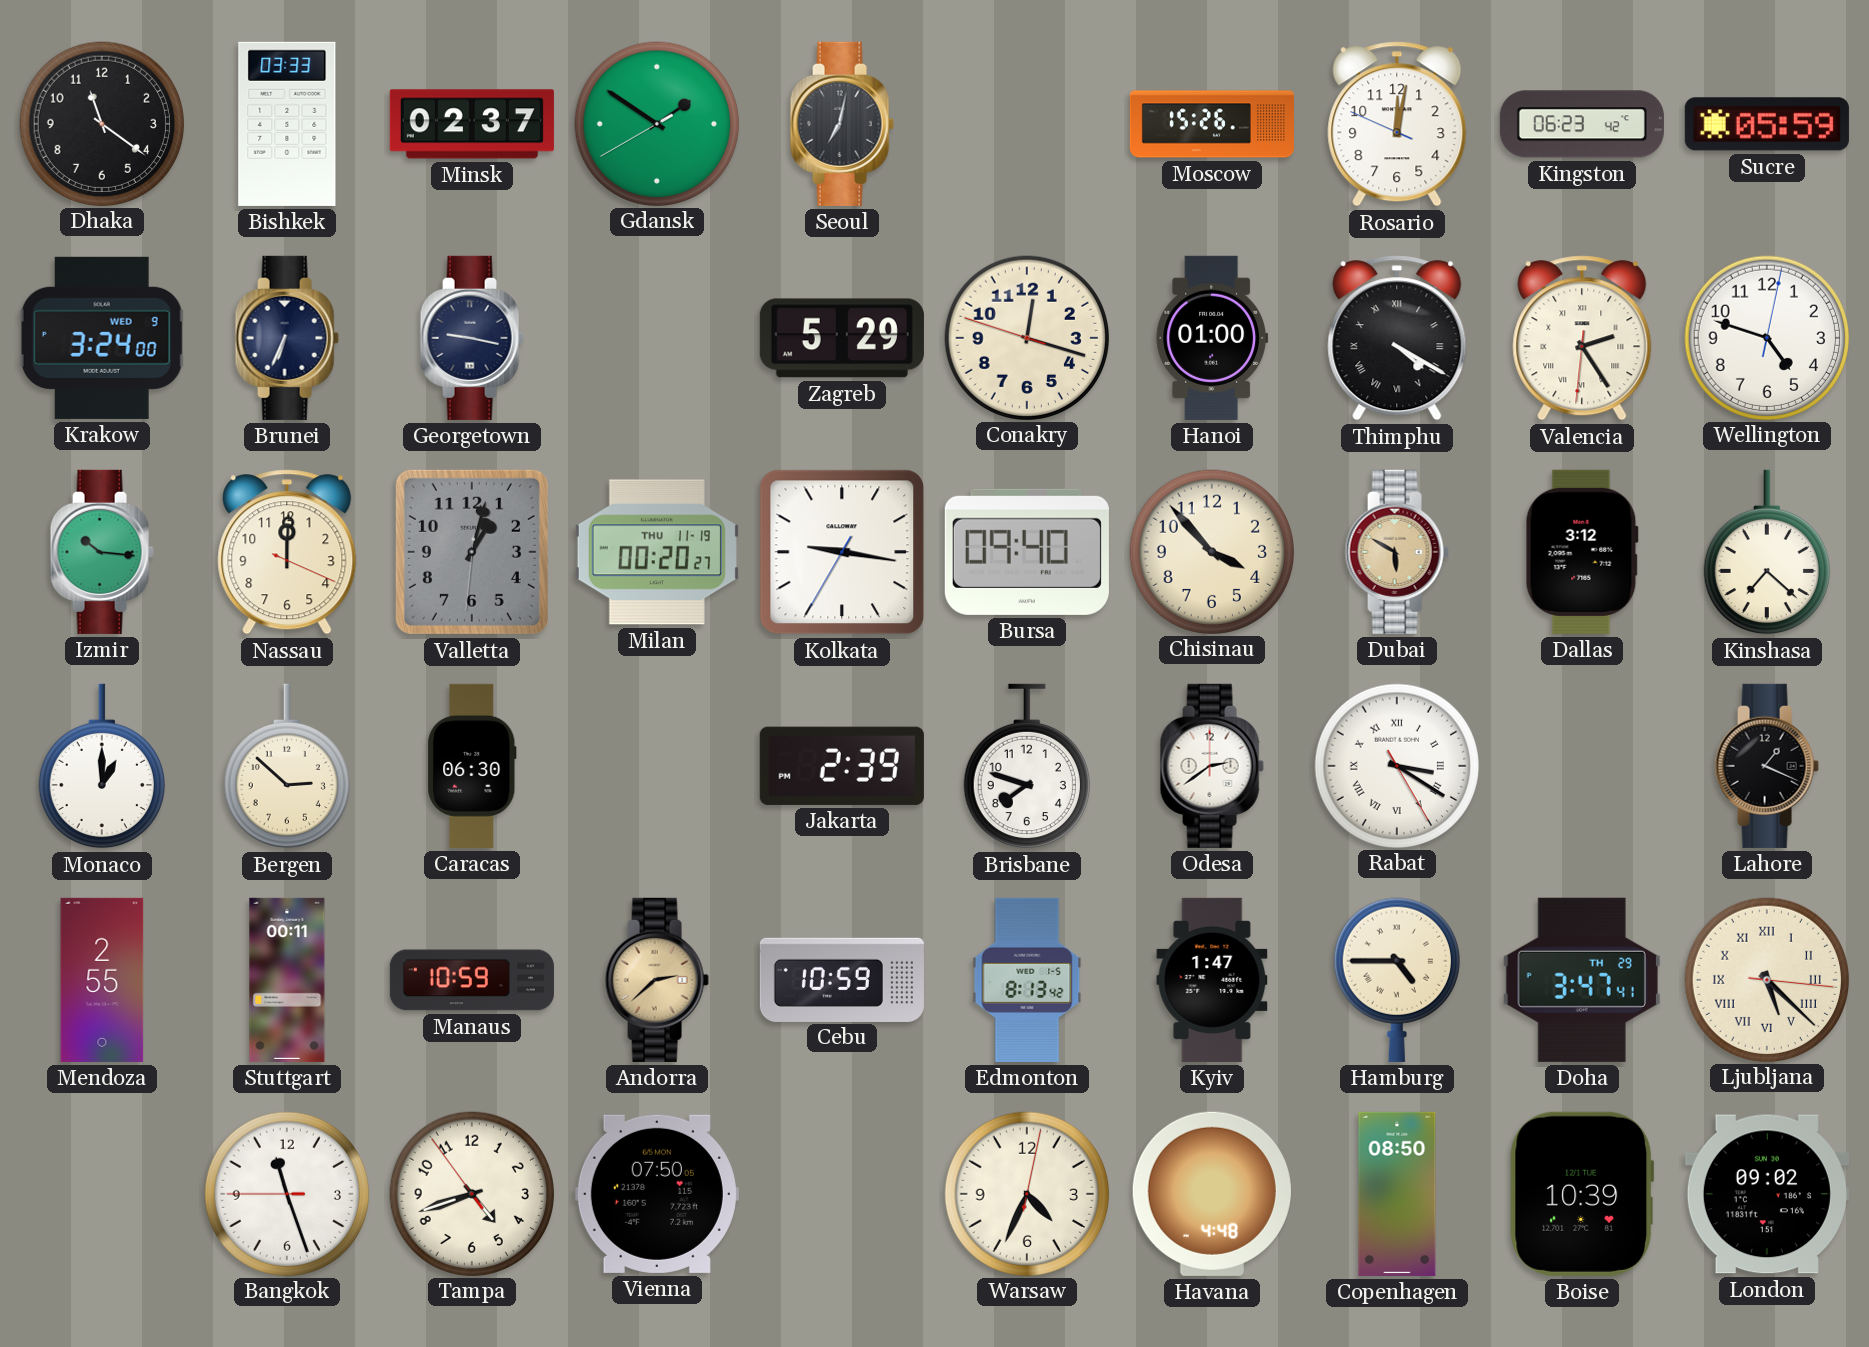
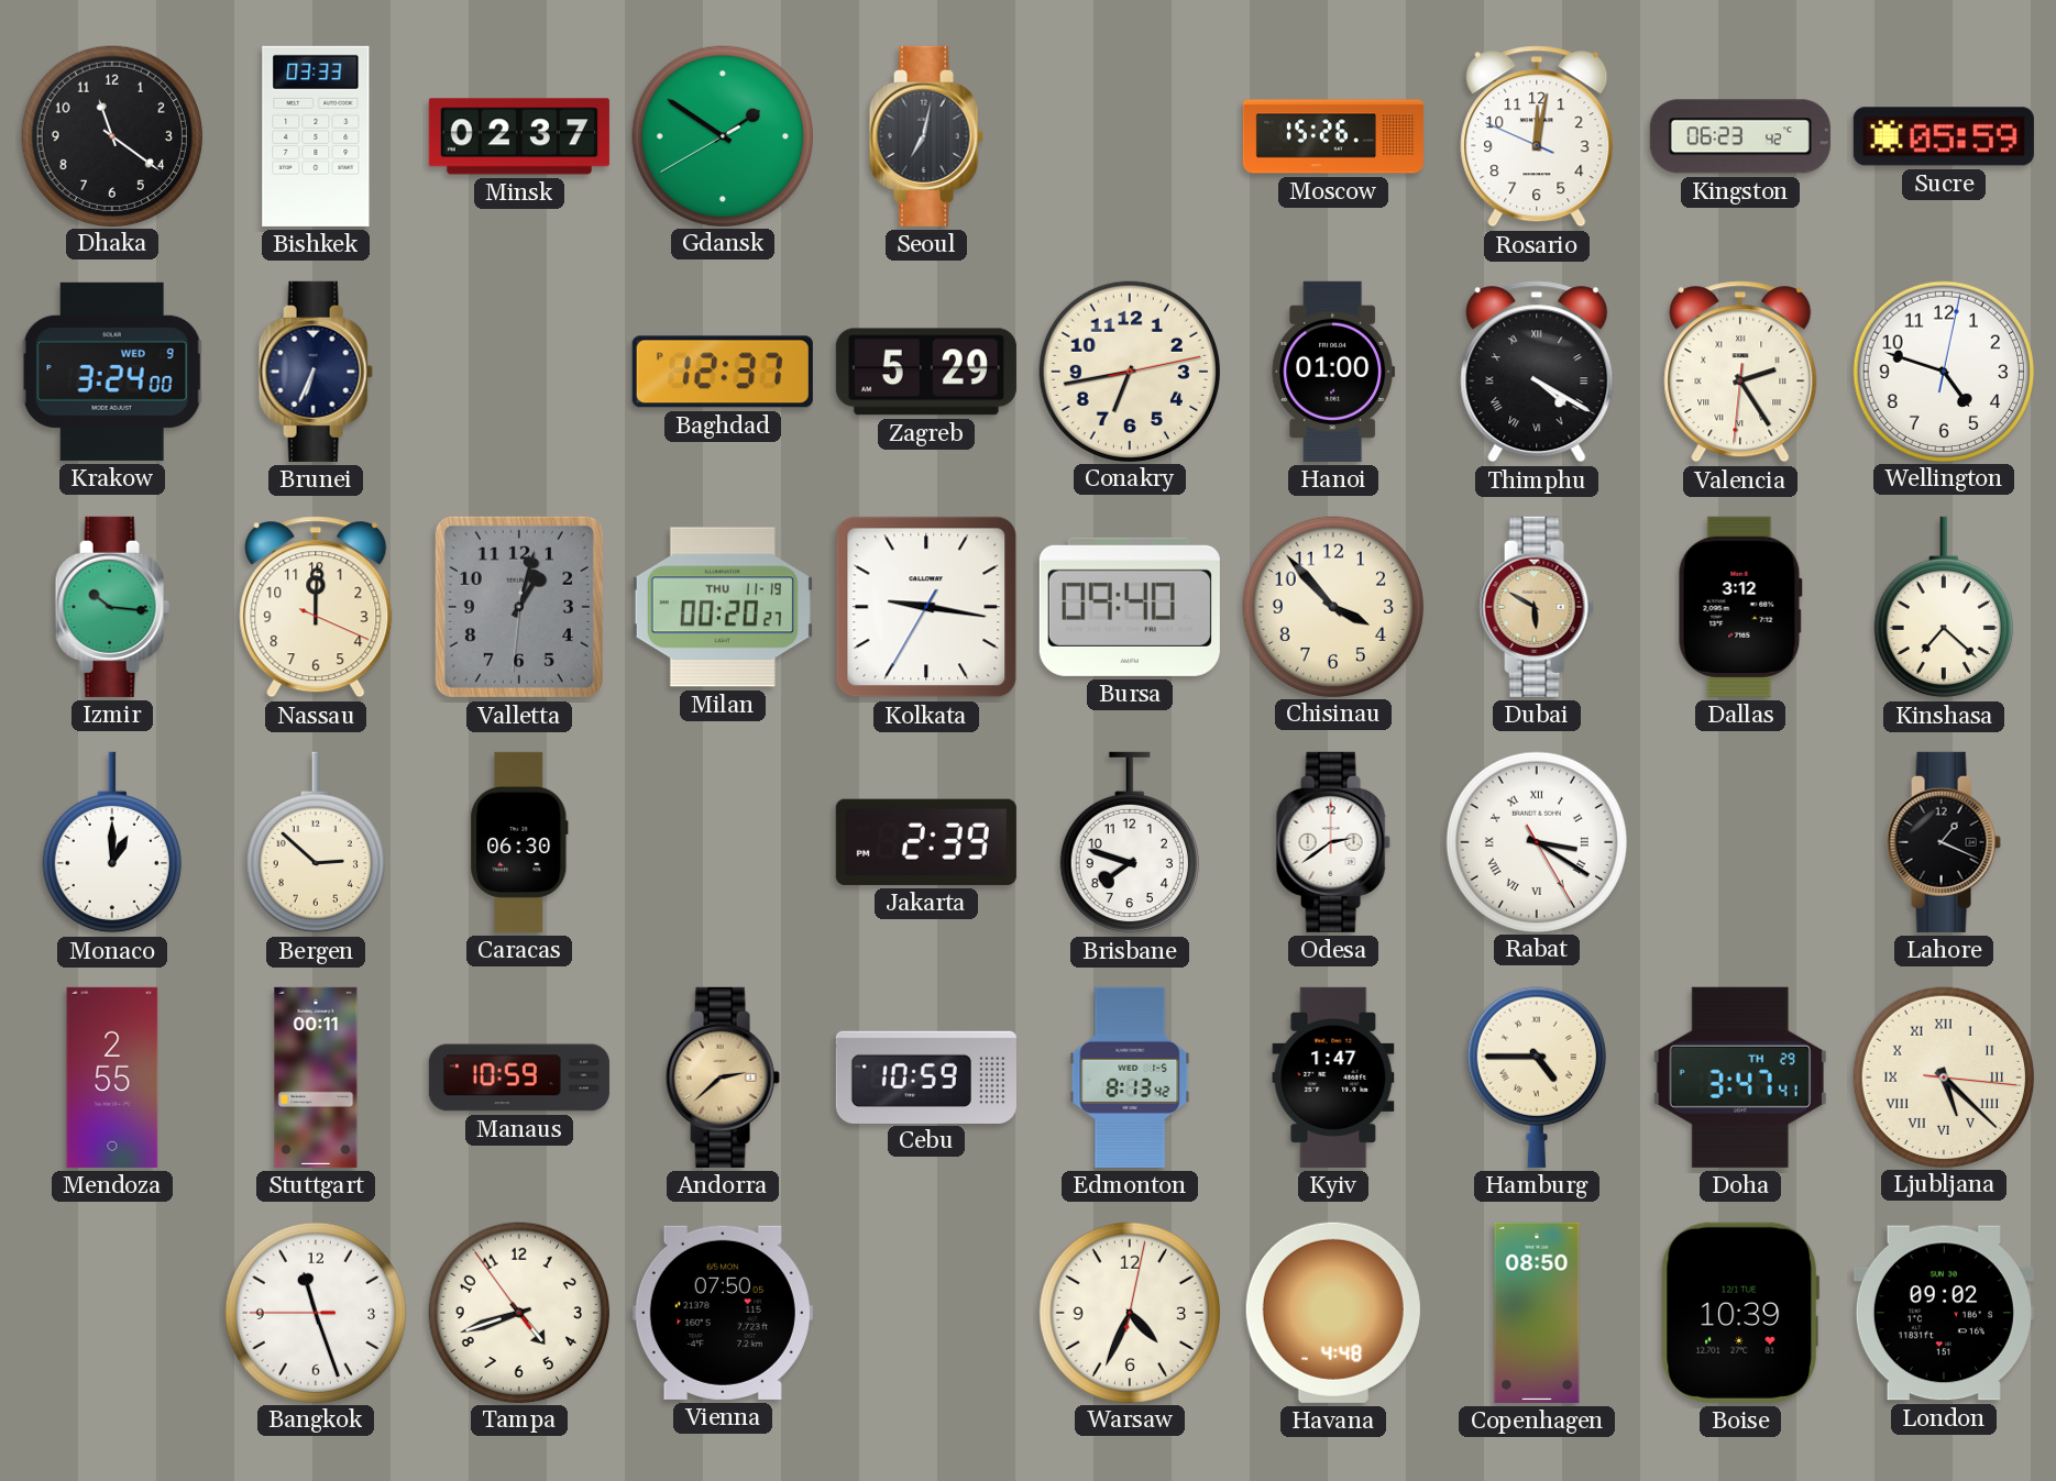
Georgetown: 9:17 -> none
Baghdad: none -> 12:37
Conakry: 12:17 -> 6:43
